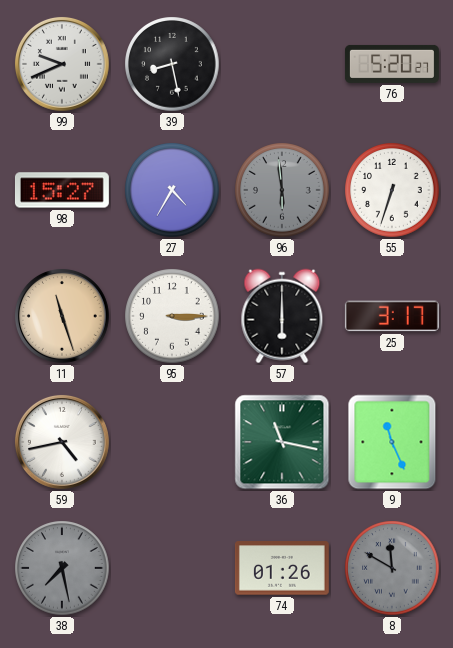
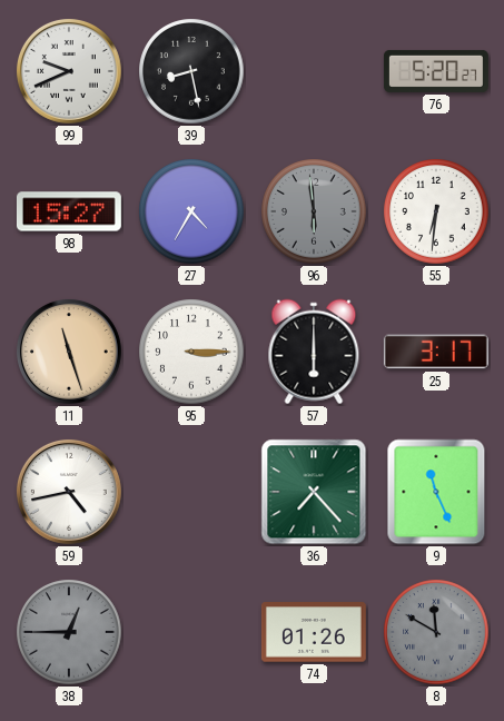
55: 6:33 -> 6:31
36: 11:17 -> 7:23
38: 7:28 -> 12:45
